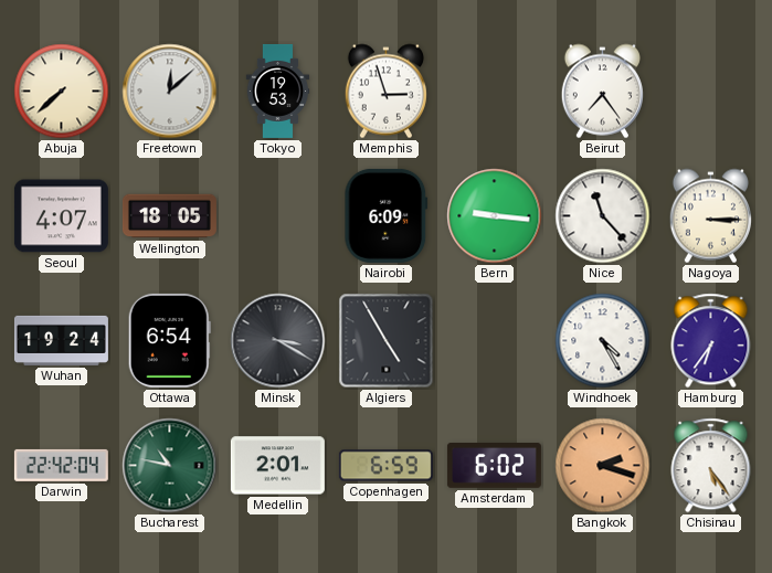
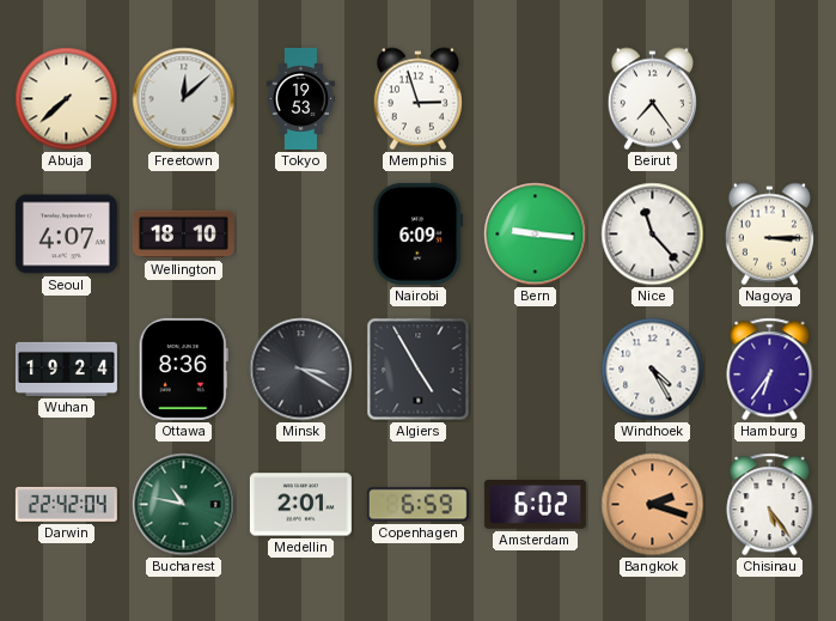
Wellington: 18:05 -> 18:10
Ottawa: 6:54 -> 8:36
